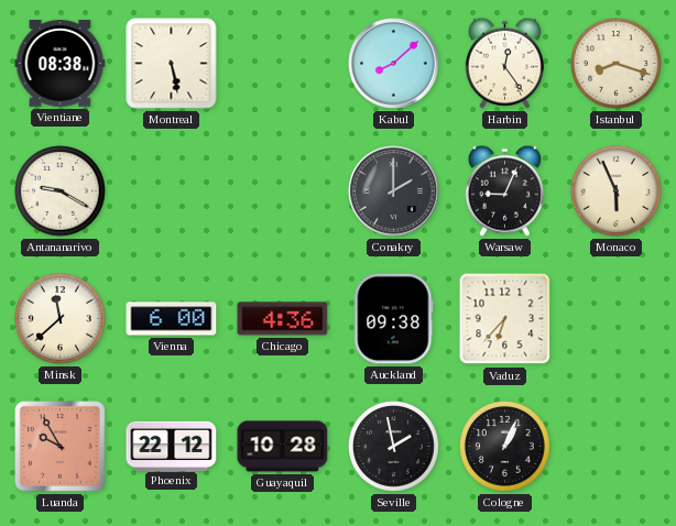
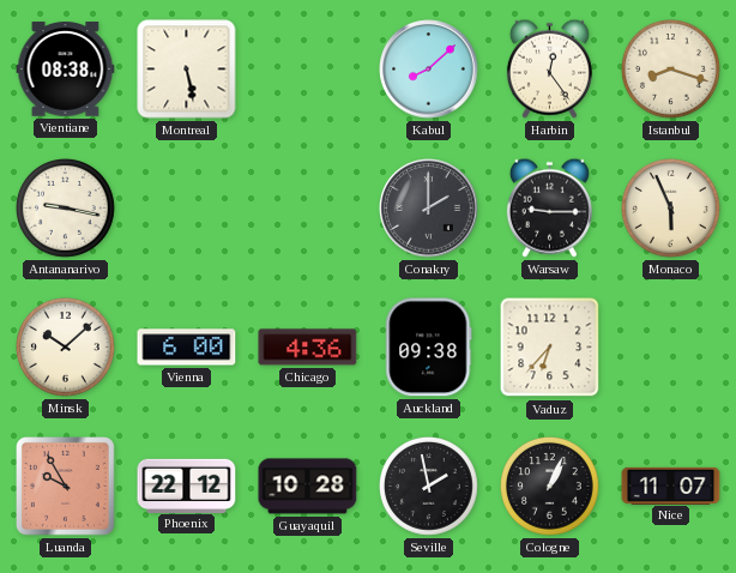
Antananarivo: 9:20 -> 9:17
Warsaw: 9:04 -> 9:15
Minsk: 11:38 -> 10:08
Nice: none -> 11:07
